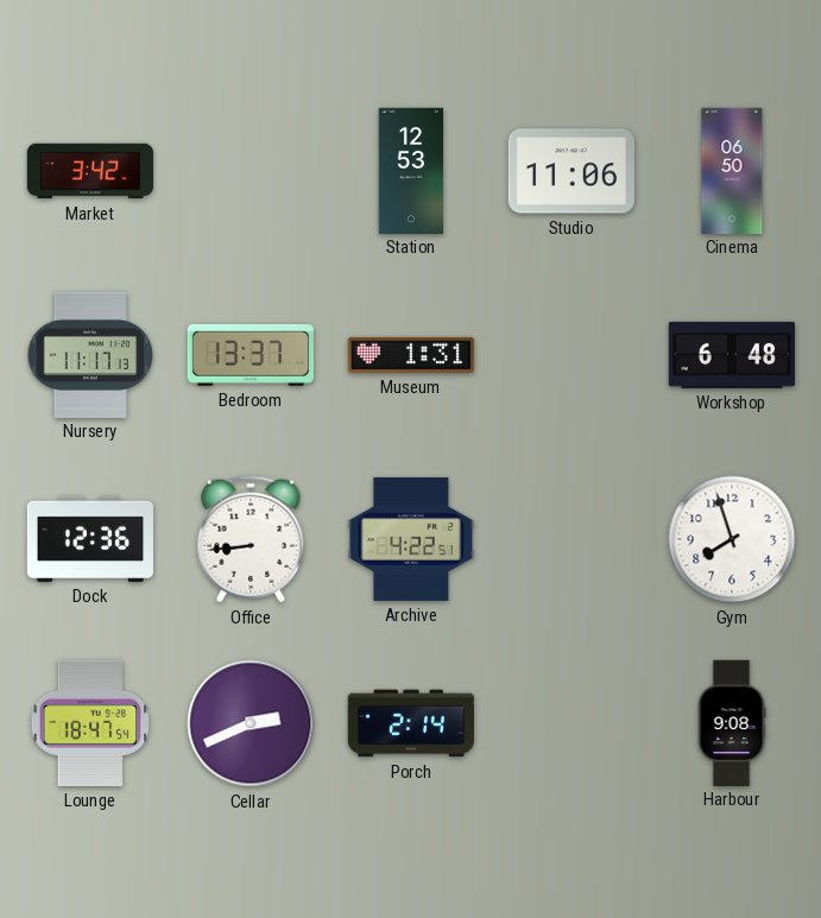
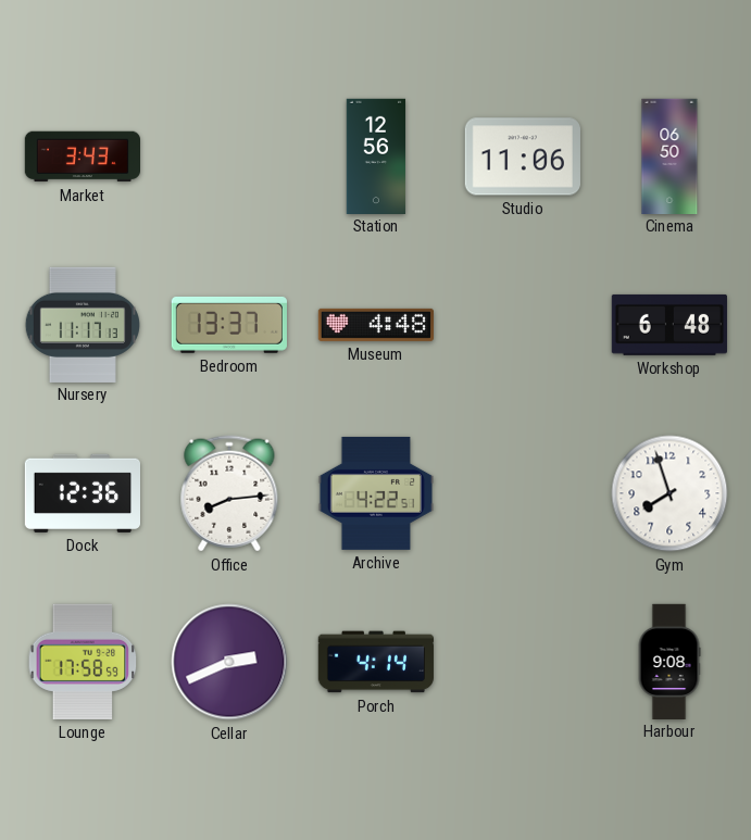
Market: 3:42 -> 3:43
Station: 12:53 -> 12:56
Museum: 1:31 -> 4:48
Office: 8:44 -> 8:14
Lounge: 18:47 -> 17:58
Porch: 2:14 -> 4:14
